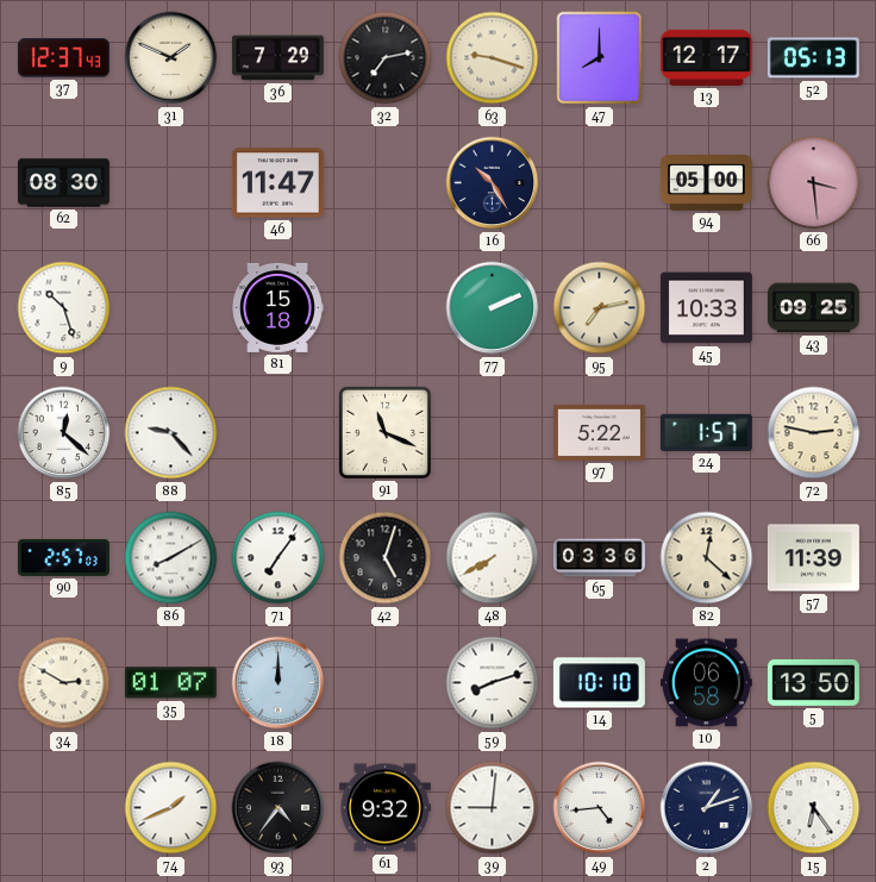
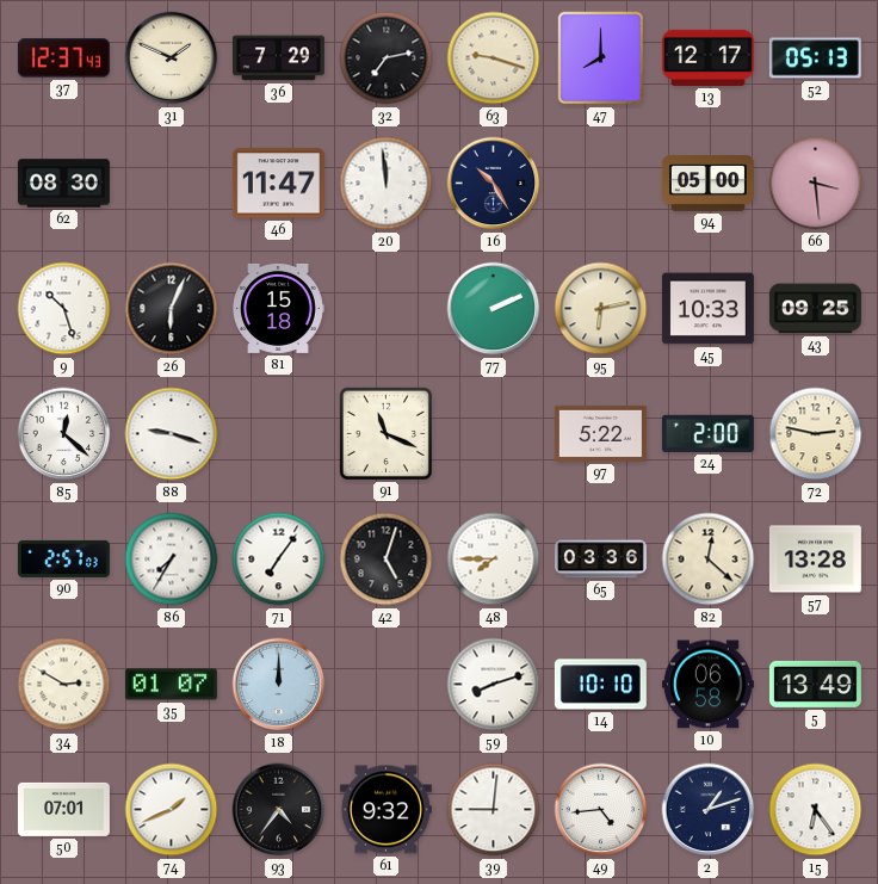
20: none -> 11:59
26: none -> 6:04
95: 7:13 -> 6:13
88: 9:23 -> 9:18
24: 1:57 -> 2:00
86: 8:10 -> 7:35
48: 7:40 -> 7:45
57: 11:39 -> 13:28
5: 13:50 -> 13:49
50: none -> 07:01
